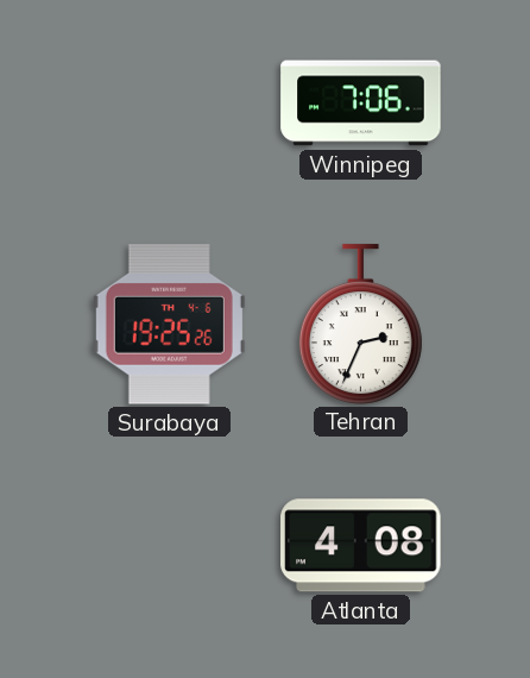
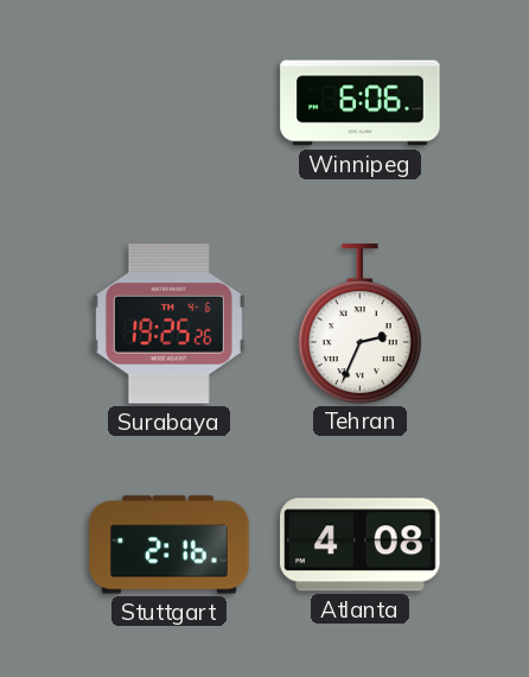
Winnipeg: 7:06 -> 6:06
Stuttgart: none -> 2:16
